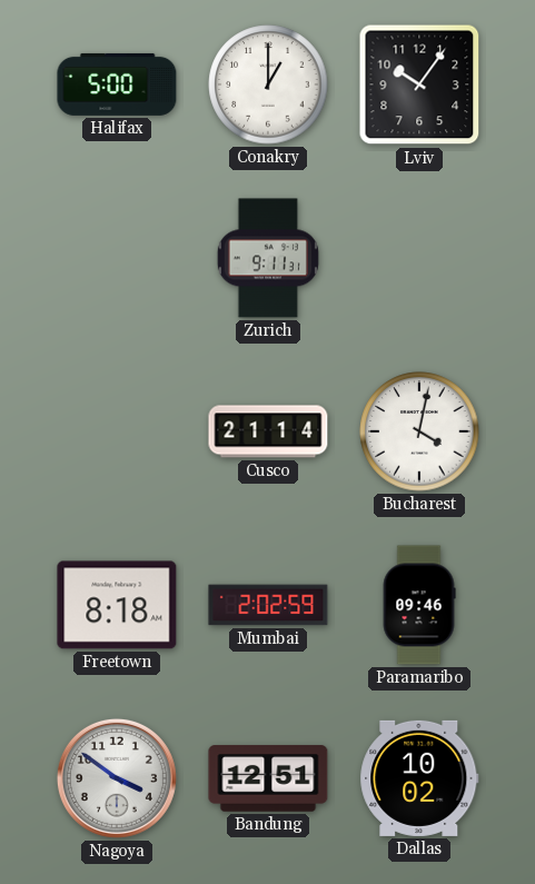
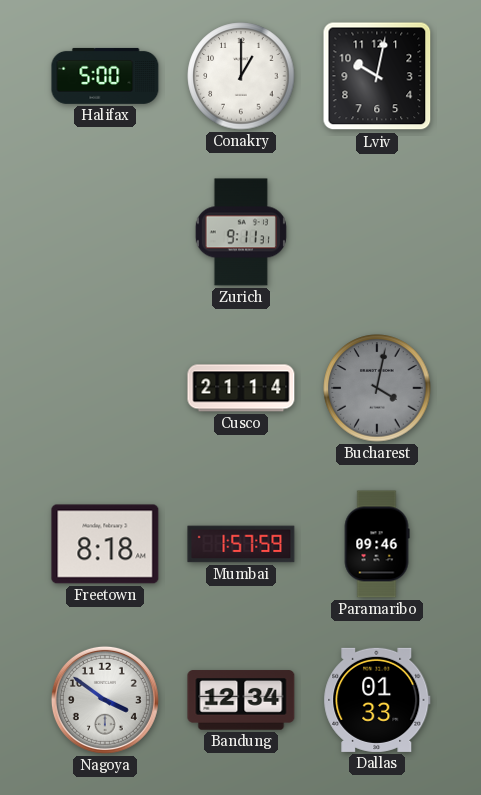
Lviv: 10:06 -> 10:02
Bucharest dial: white -> grey
Mumbai: 2:02 -> 1:57
Bandung: 12:51 -> 12:34
Dallas: 10:02 -> 01:33
